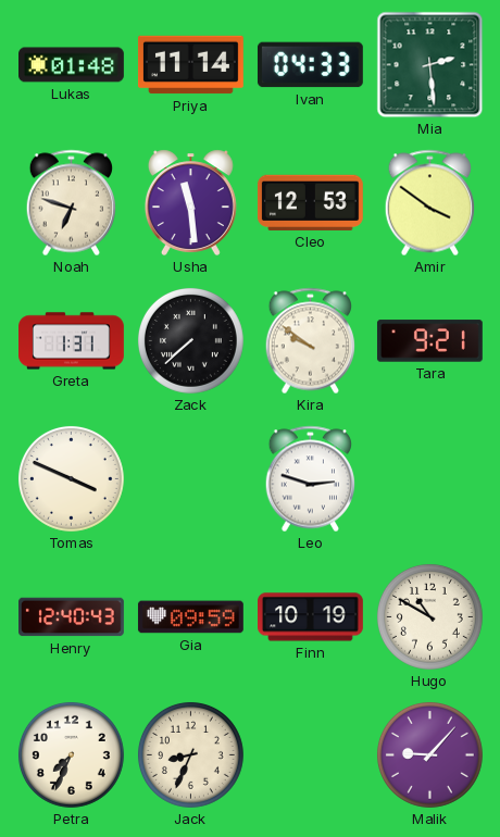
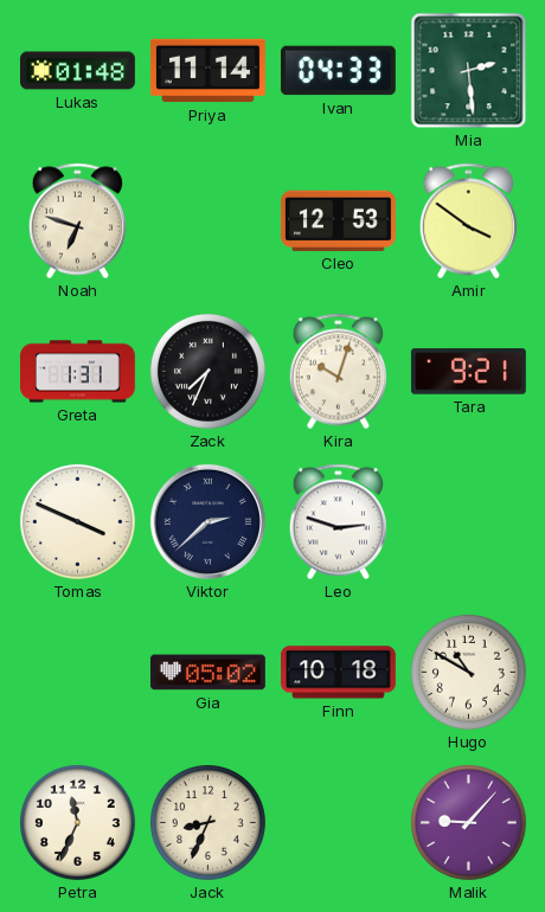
Usha: 11:29 -> none
Zack: 7:38 -> 7:34
Kira: 9:51 -> 10:03
Viktor: none -> 2:38
Henry: 12:40 -> none
Gia: 09:59 -> 05:02
Finn: 10:19 -> 10:18
Petra: 7:34 -> 11:34
